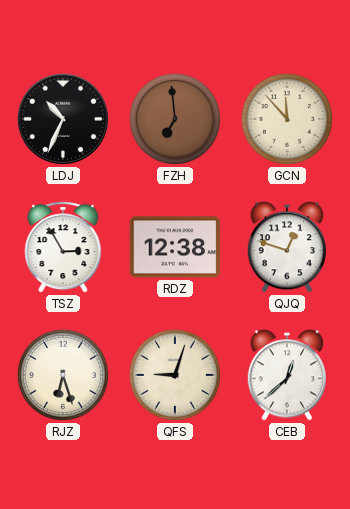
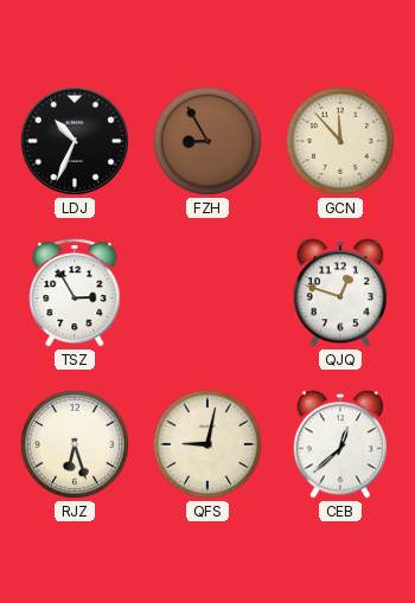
FZH: 6:59 -> 8:55
RDZ: 12:38 -> none
QFS: 9:03 -> 9:02
